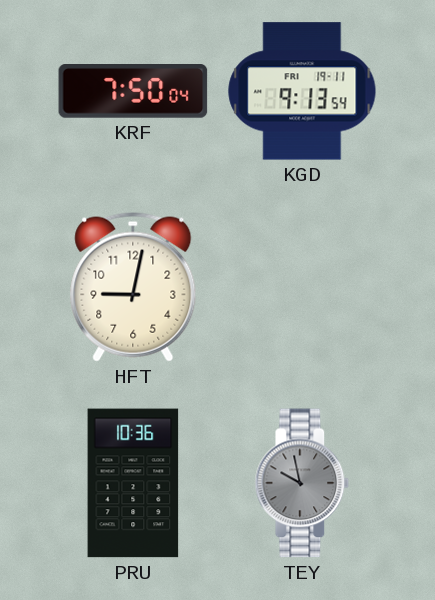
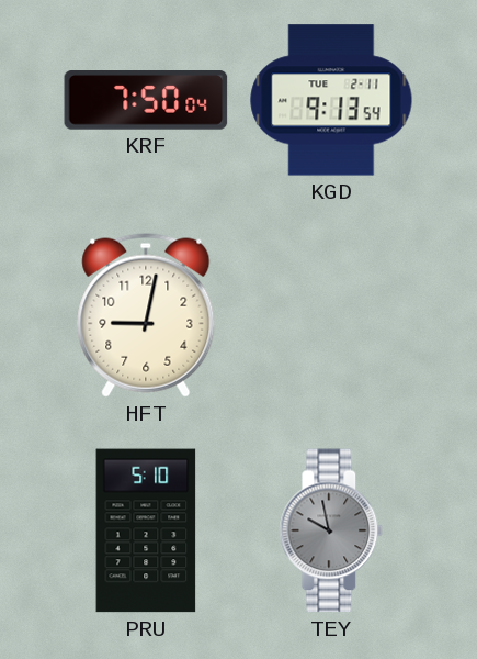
KGD date: FRI 19-11 -> TUE 2-11
PRU: 10:36 -> 5:10
